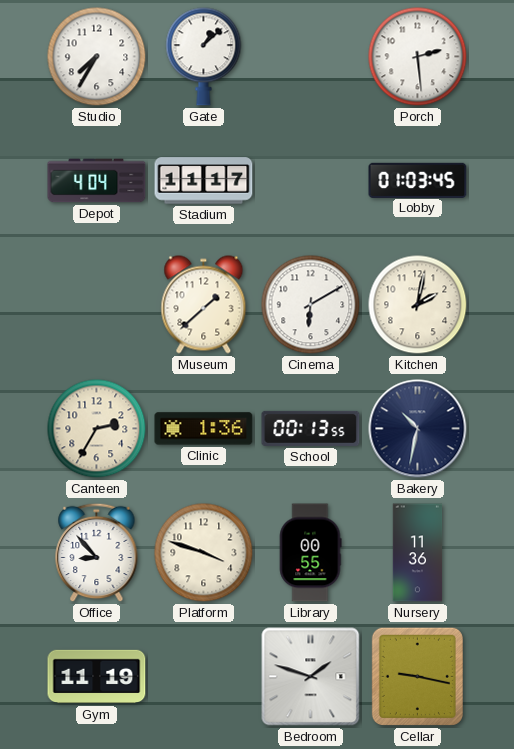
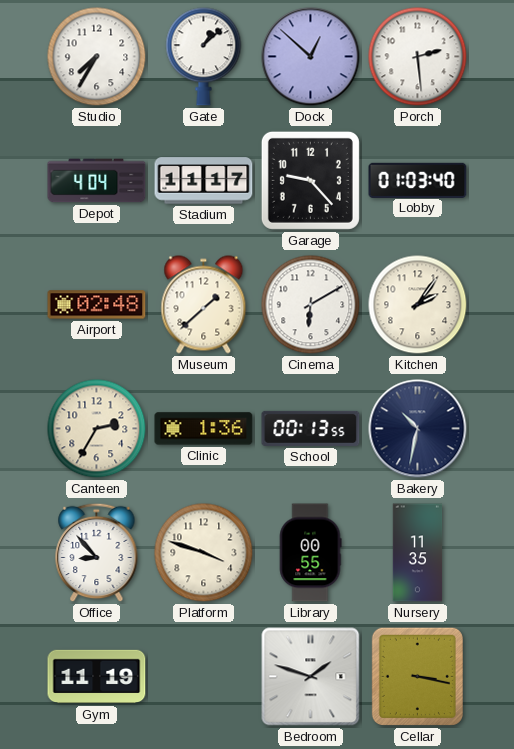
Dock: none -> 12:52
Garage: none -> 9:23
Lobby: 01:03:45 -> 01:03:40
Airport: none -> 02:48
Kitchen: 2:02 -> 2:06
Nursery: 11:36 -> 11:35
Cellar: 9:17 -> 3:17
